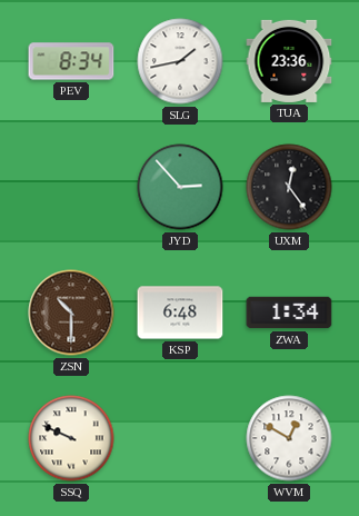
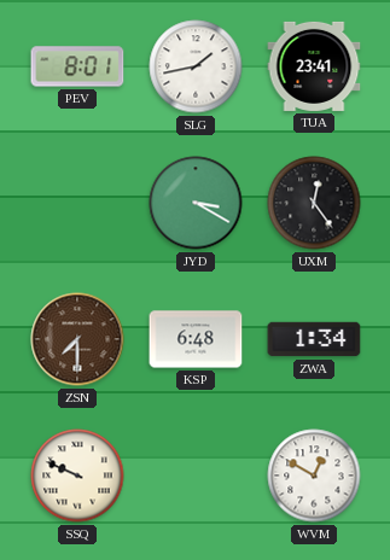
PEV: 8:34 -> 8:01
TUA: 23:36 -> 23:41
JYD: 2:53 -> 3:20
ZSN: 10:30 -> 7:30
